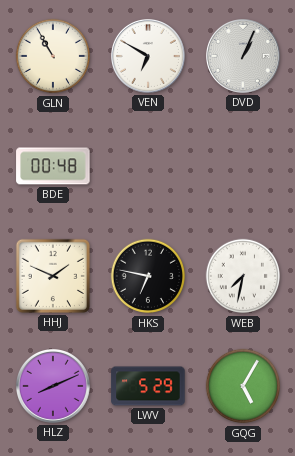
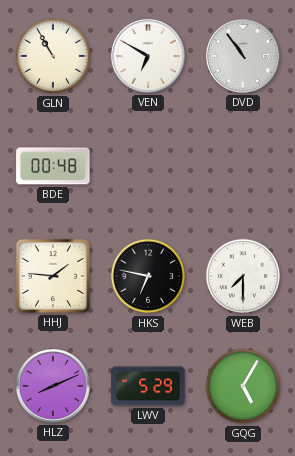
DVD: 1:04 -> 10:54
HHJ: 1:49 -> 1:46
WEB: 7:32 -> 7:30
